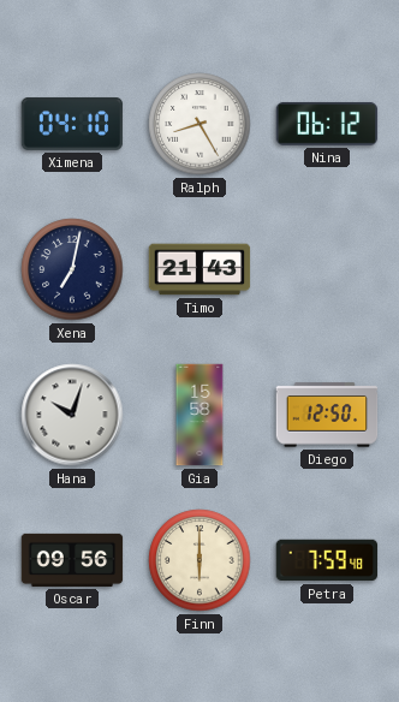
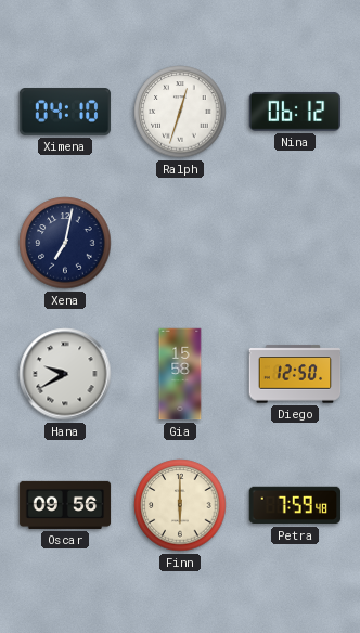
Ralph: 8:25 -> 12:33
Timo: 21:43 -> none
Hana: 10:03 -> 9:40
